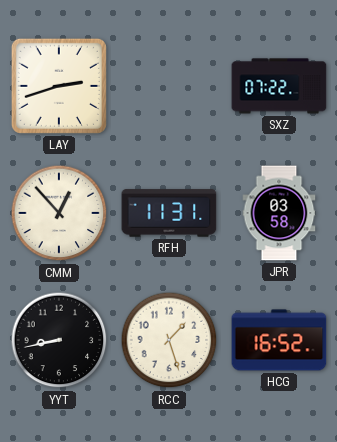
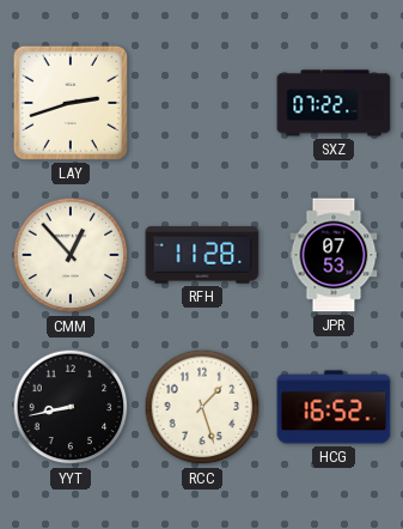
RFH: 11:31 -> 11:28
JPR: 03:58 -> 07:53
